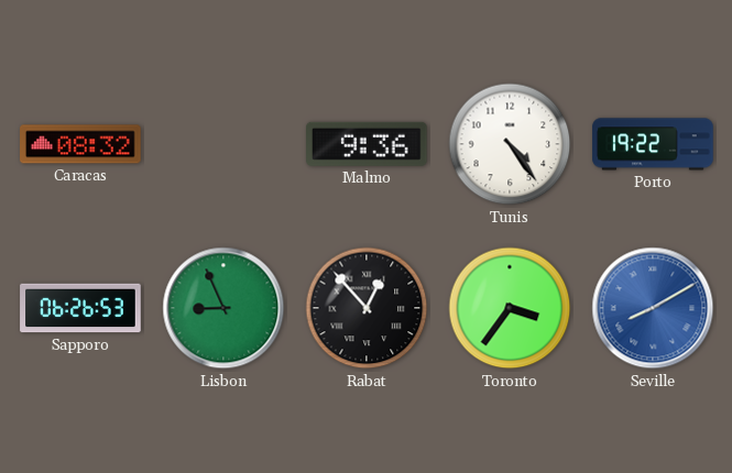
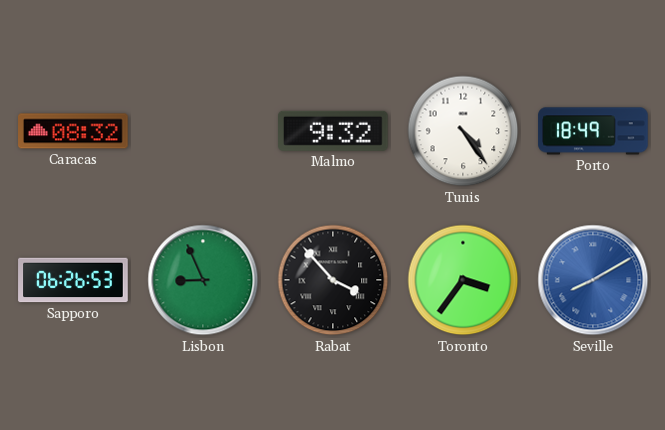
Malmo: 9:36 -> 9:32
Porto: 19:22 -> 18:49
Rabat: 12:53 -> 3:53
